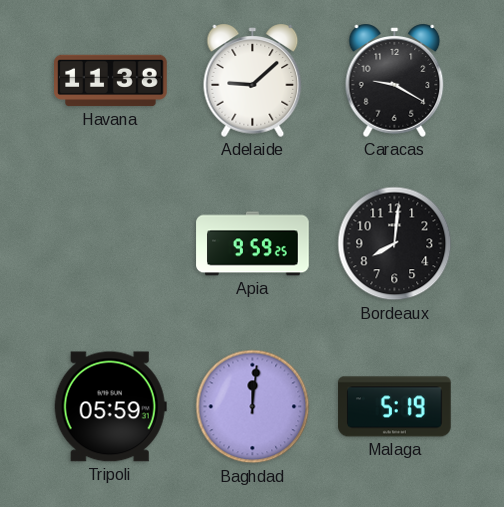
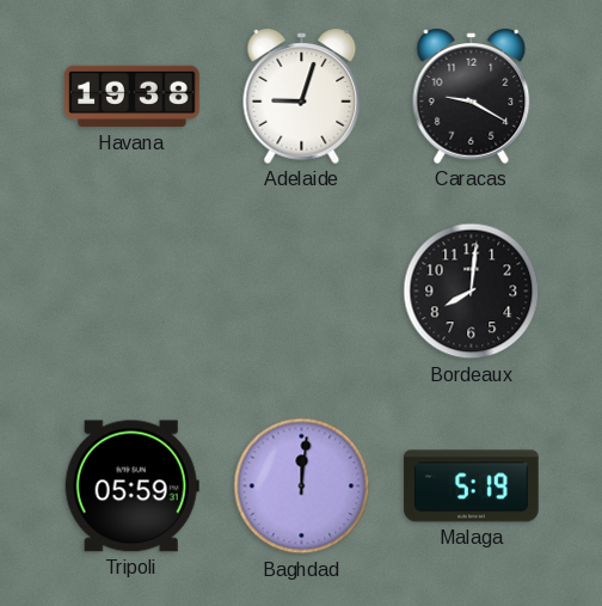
Havana: 11:38 -> 19:38
Adelaide: 9:08 -> 9:03
Apia: 9:59 -> none
